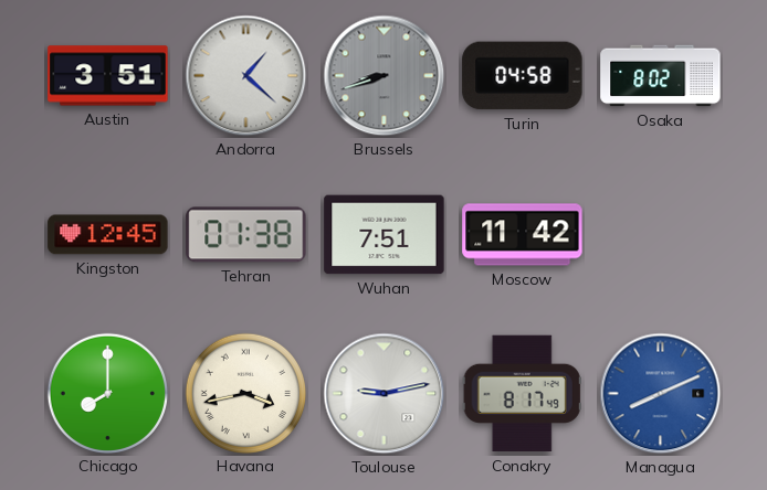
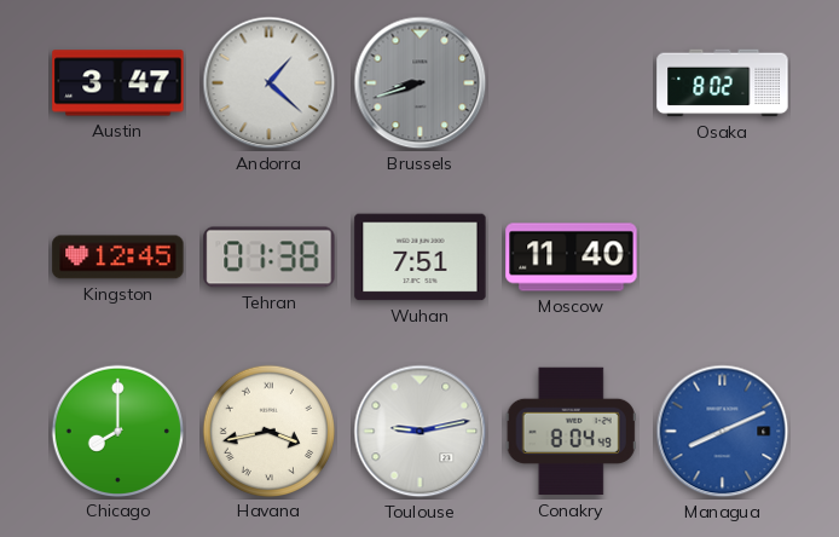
Austin: 3:51 -> 3:47
Turin: 04:58 -> none
Moscow: 11:42 -> 11:40
Conakry: 8:17 -> 8:04
